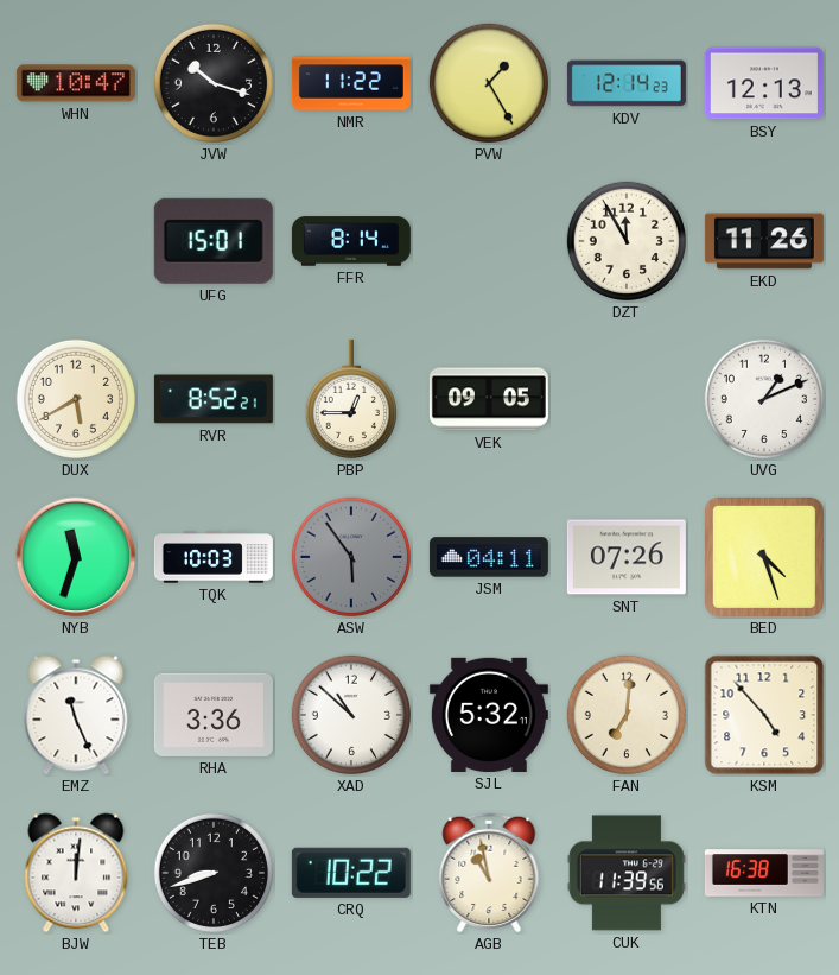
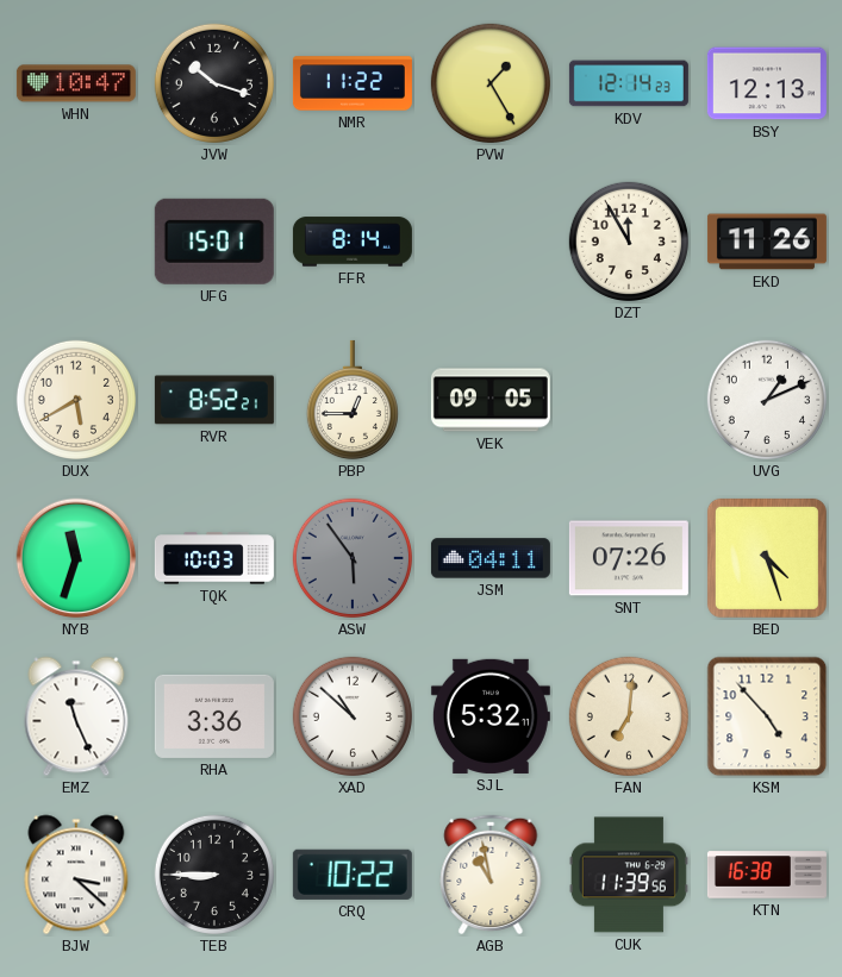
BJW: 12:01 -> 3:22
TEB: 8:42 -> 8:45
